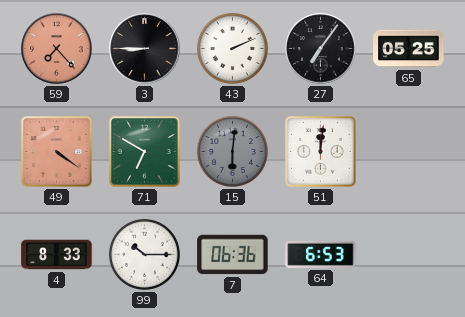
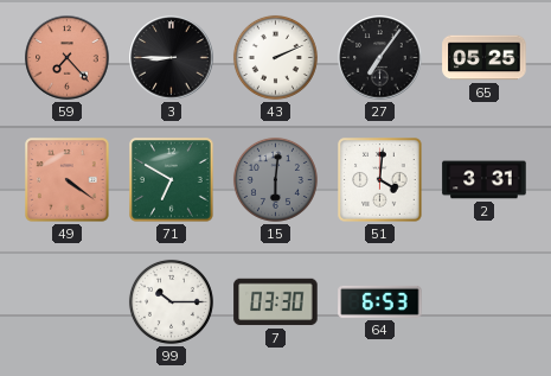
51: 12:01 -> 4:01
2: none -> 3:31
4: 8:33 -> none
7: 06:36 -> 03:30
